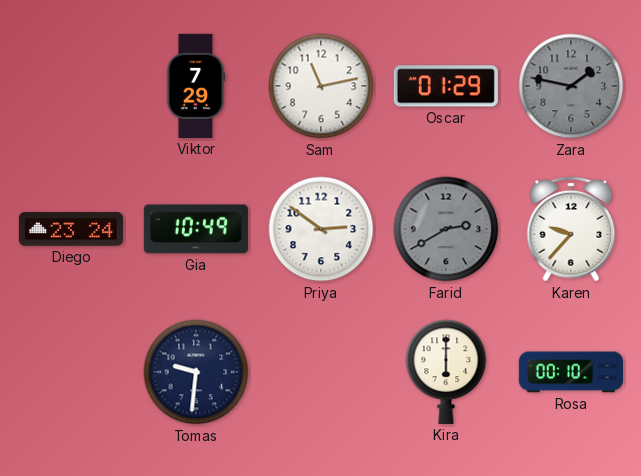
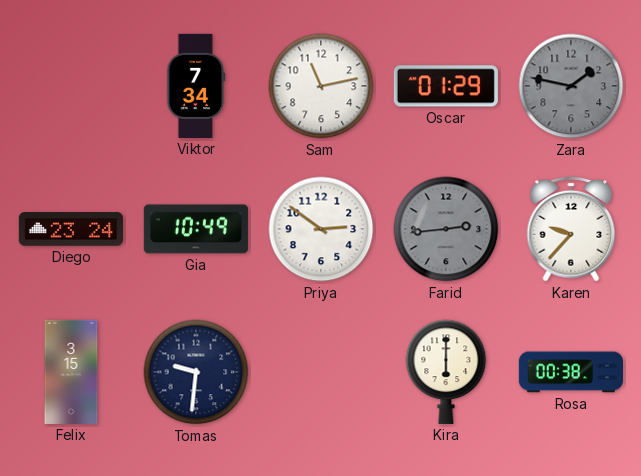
Viktor: 7:29 -> 7:34
Farid: 2:40 -> 2:44
Felix: none -> 3:15
Rosa: 00:10 -> 00:38
